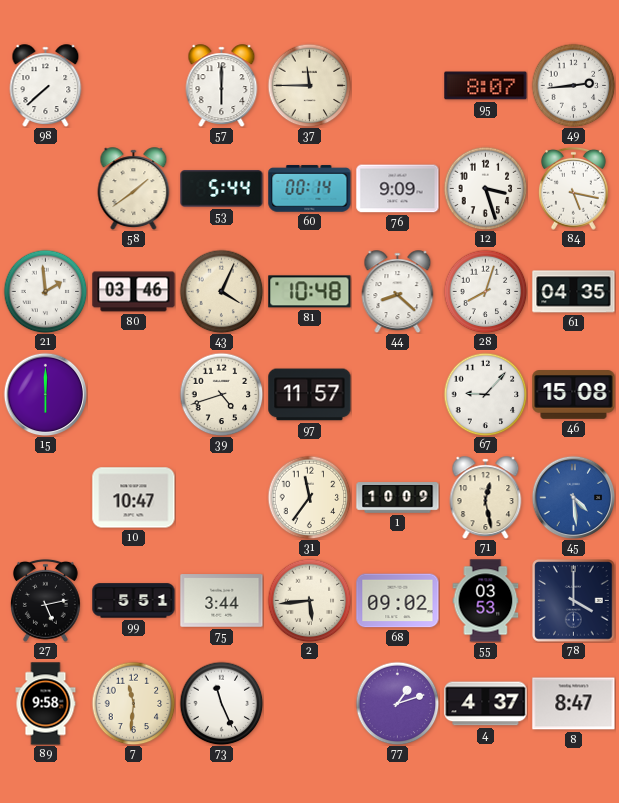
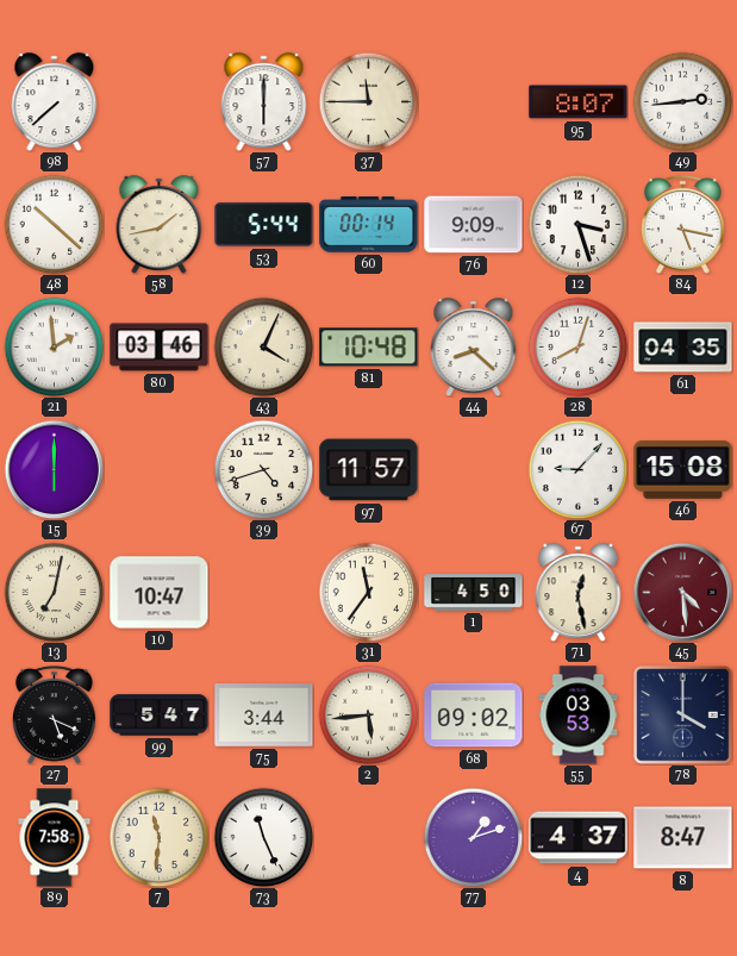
48: none -> 10:22
58: 1:39 -> 1:43
13: none -> 7:02
1: 10:09 -> 4:50
45 dial: blue -> burgundy
27: 5:13 -> 5:19
99: 5:51 -> 5:47
89: 9:58 -> 7:58
